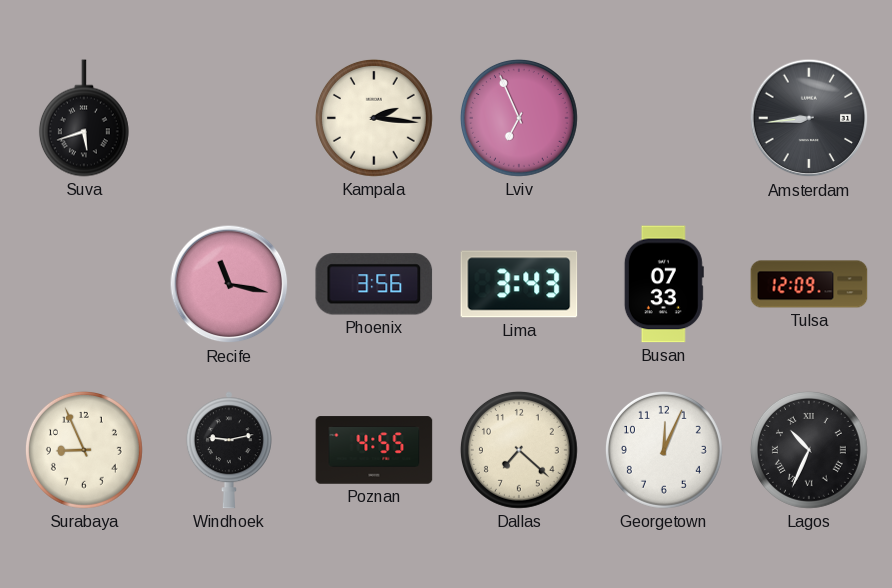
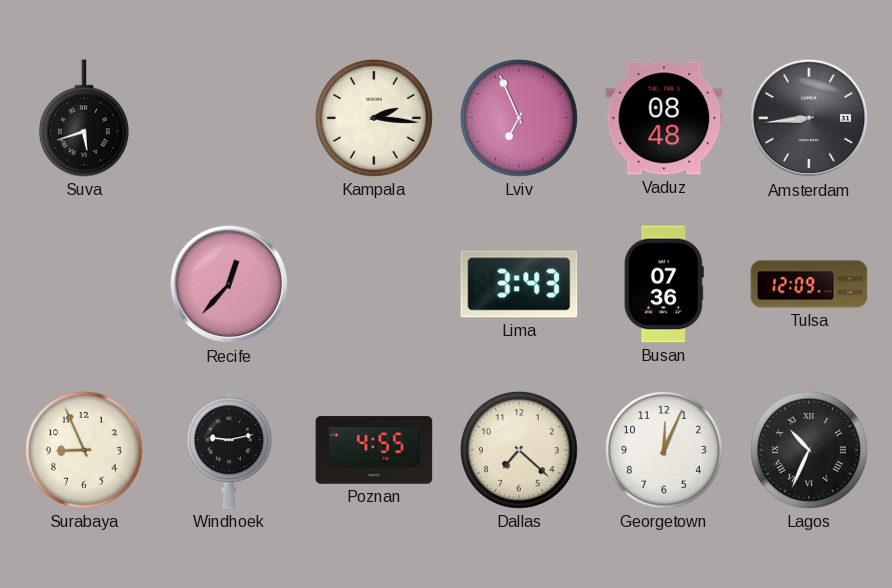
Vaduz: none -> 08:48
Recife: 11:17 -> 12:37
Phoenix: 3:56 -> none
Busan: 07:33 -> 07:36
